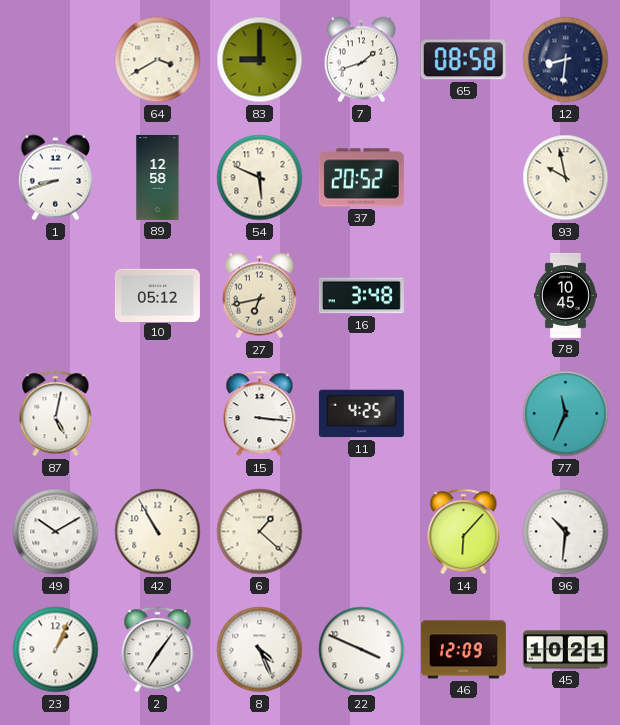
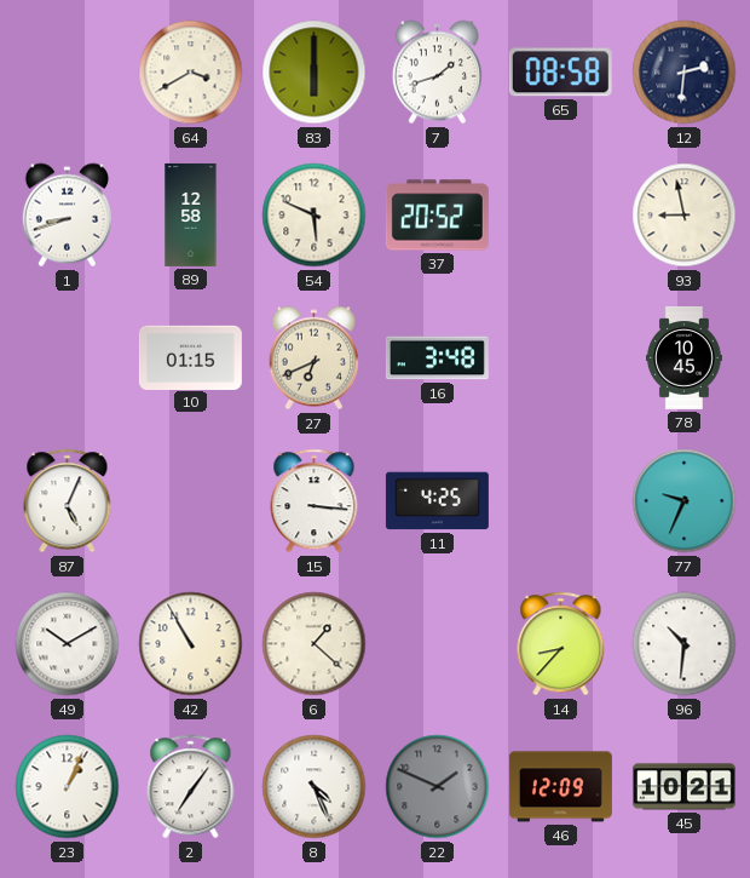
83: 9:00 -> 6:00
12: 8:31 -> 2:31
93: 9:58 -> 8:58
10: 05:12 -> 01:15
27: 6:43 -> 6:41
87: 5:02 -> 5:04
77: 11:34 -> 9:34
14: 6:07 -> 8:37
22: 3:49 -> 1:49
22 dial: white -> grey
